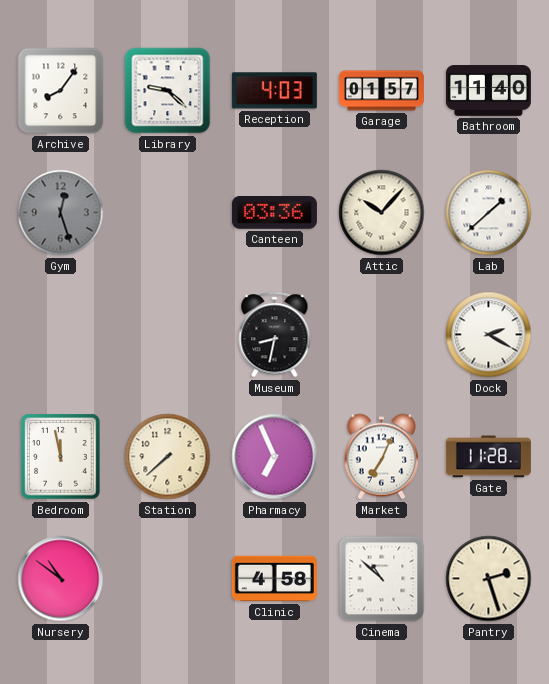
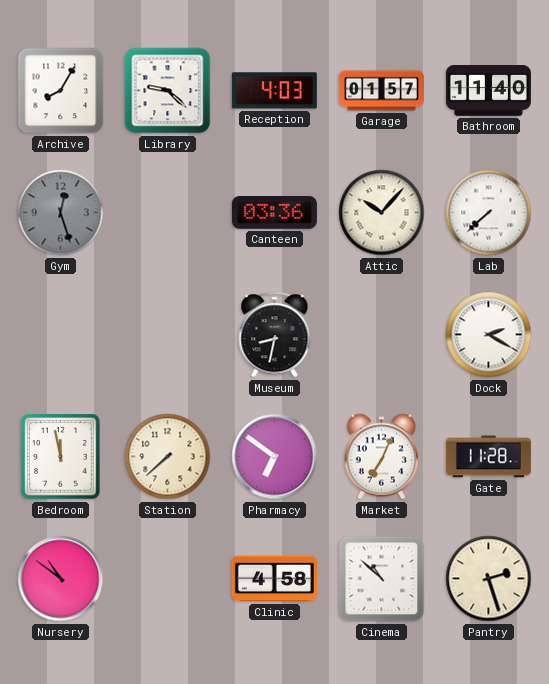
Archive: 8:06 -> 8:05
Lab: 1:38 -> 7:38
Pharmacy: 6:56 -> 6:51
